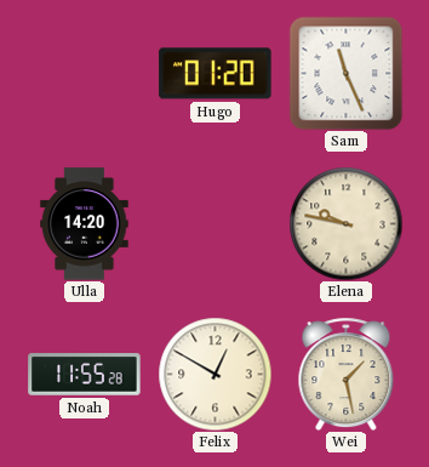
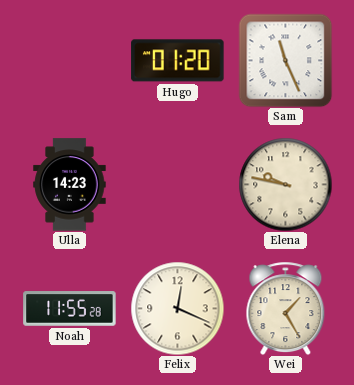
Ulla: 14:20 -> 14:23
Felix: 12:50 -> 12:19
Wei: 1:28 -> 1:25
